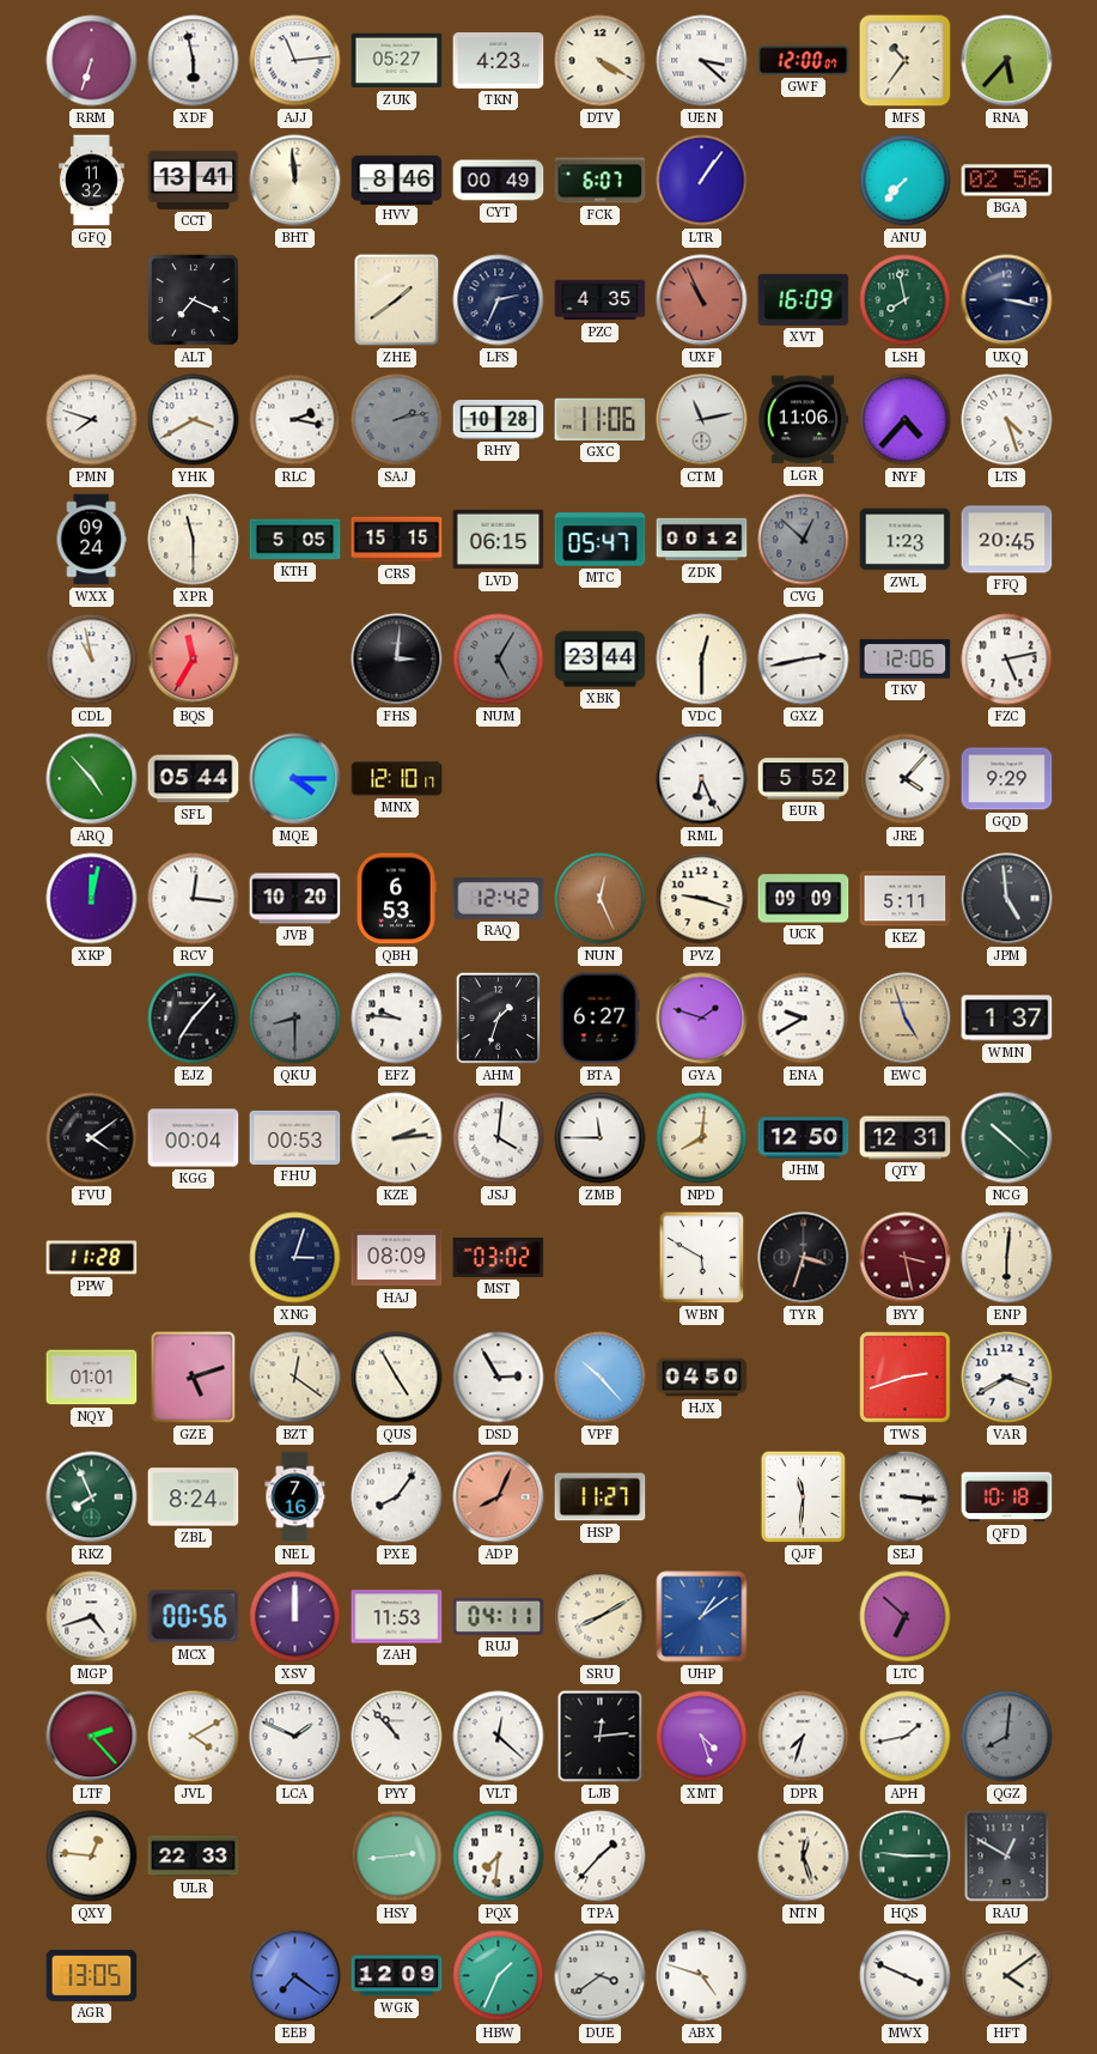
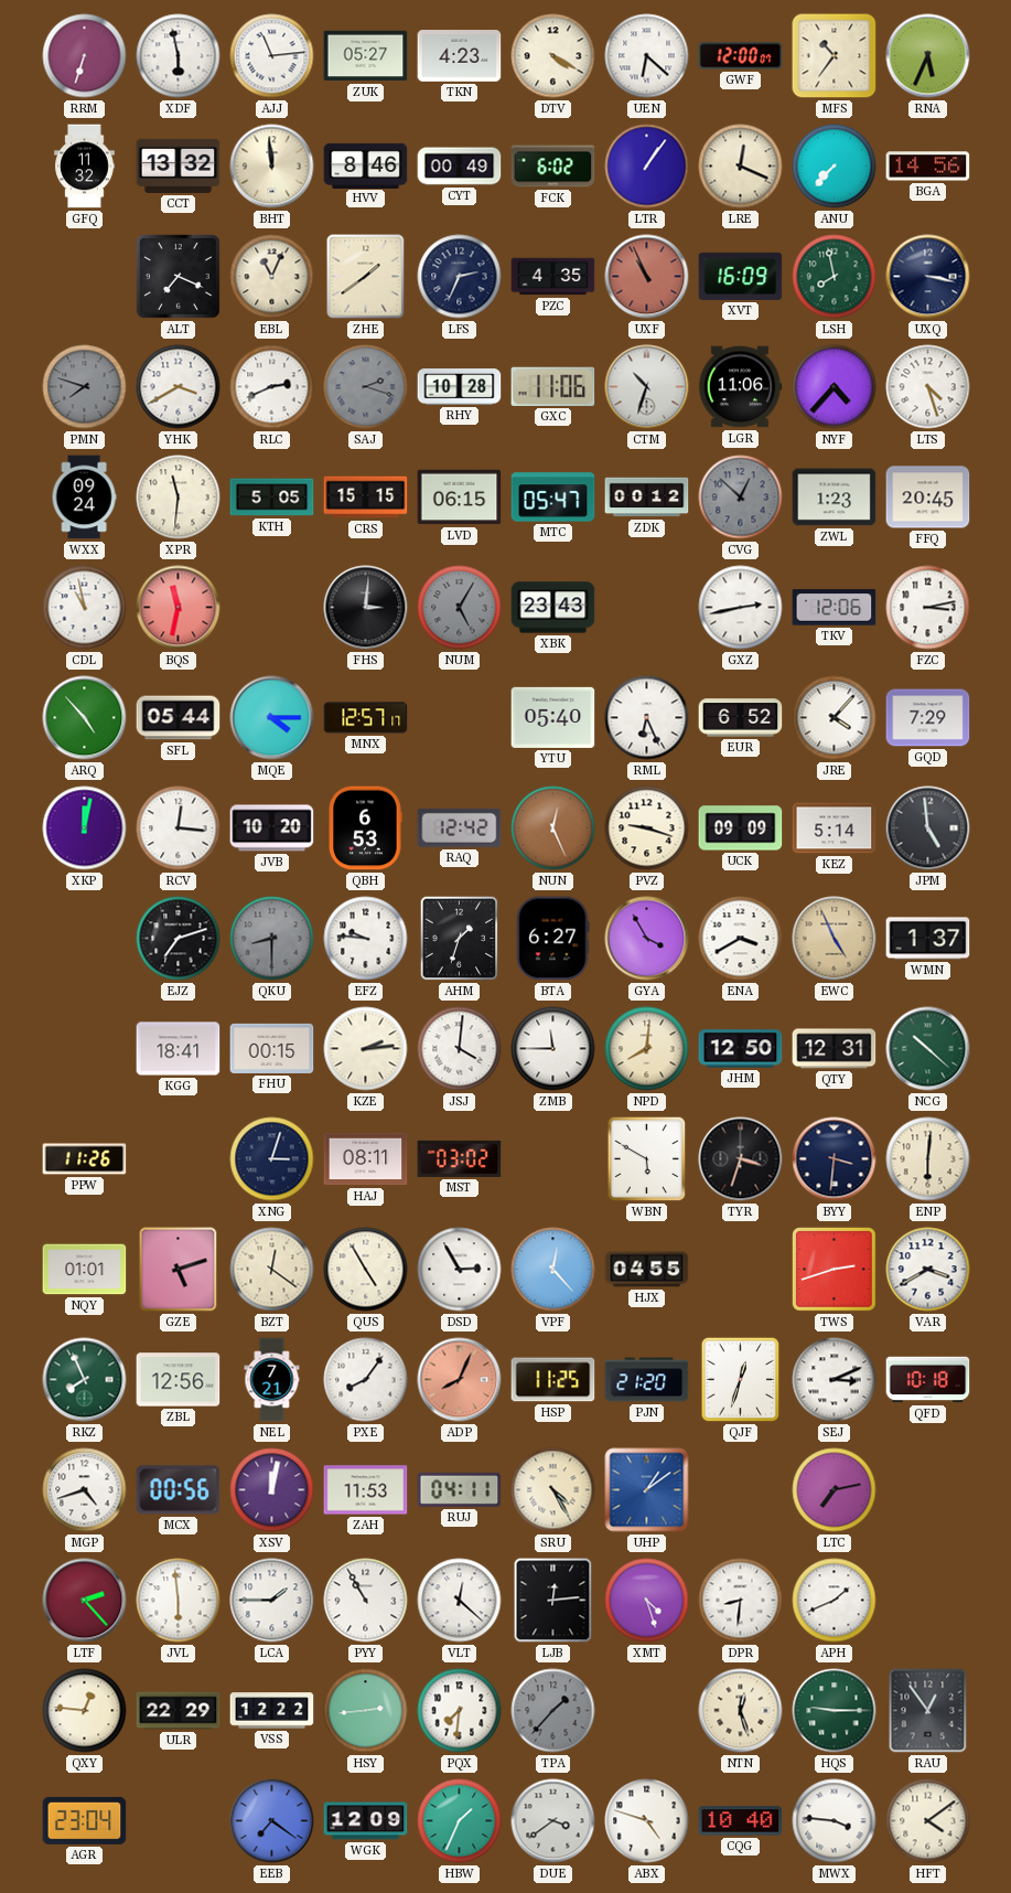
UEN: 3:22 -> 6:22
RNA: 5:37 -> 5:34
CCT: 13:41 -> 13:32
FCK: 6:07 -> 6:02
LRE: none -> 12:19
BGA: 02:56 -> 14:56
EBL: none -> 11:04
PMN dial: white -> grey
RLC: 2:17 -> 2:41
SAJ: 2:13 -> 2:18
CTM: 11:13 -> 10:33
XPR: 11:30 -> 11:31
BQS: 11:35 -> 11:32
XBK: 23:44 -> 23:43
VDC: 12:30 -> none
FZC: 5:13 -> 3:13
MNX: 12:10 -> 12:57
YTU: none -> 05:40
EUR: 5:52 -> 6:52
GQD: 9:29 -> 7:29
KEZ: 5:11 -> 5:14
EJZ: 7:07 -> 7:12
GYA: 1:48 -> 3:55
ENA: 9:40 -> 3:40
EWC: 4:57 -> 4:56
FVU: 4:09 -> none
KGG: 00:04 -> 18:41
FHU: 00:53 -> 00:15
PPW: 11:28 -> 11:26
HAJ: 08:09 -> 08:11
BYY: 3:28 -> 3:31
BYY dial: burgundy -> navy
VPF: 10:23 -> 12:23
HJX: 04:50 -> 04:55
ZBL: 8:24 -> 12:56
NEL: 7:16 -> 7:21
HSP: 11:27 -> 11:25
PJN: none -> 21:20
QJF: 11:31 -> 12:33
SEJ: 3:16 -> 3:11
XSV: 12:00 -> 12:02
SRU: 8:10 -> 4:25
LTC: 6:52 -> 7:13
JVL: 4:10 -> 5:59
LCA: 1:49 -> 1:45
PYY: 10:53 -> 10:55
DPR: 7:33 -> 8:31
APH: 1:43 -> 1:41
QGZ: 8:01 -> none
ULR: 22:33 -> 22:29
VSS: none -> 12:22
TPA dial: white -> grey
RAU: 12:50 -> 12:54
AGR: 13:05 -> 23:04
CQG: none -> 10:40
MWX: 3:49 -> 3:46
